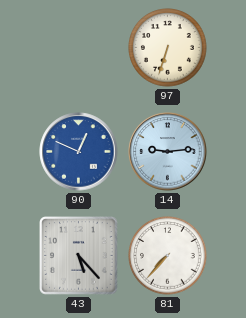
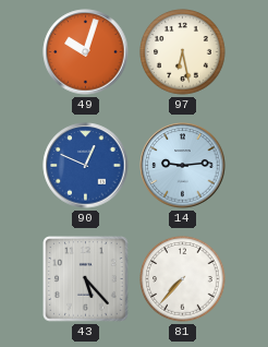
49: none -> 10:03
97: 6:33 -> 6:28
